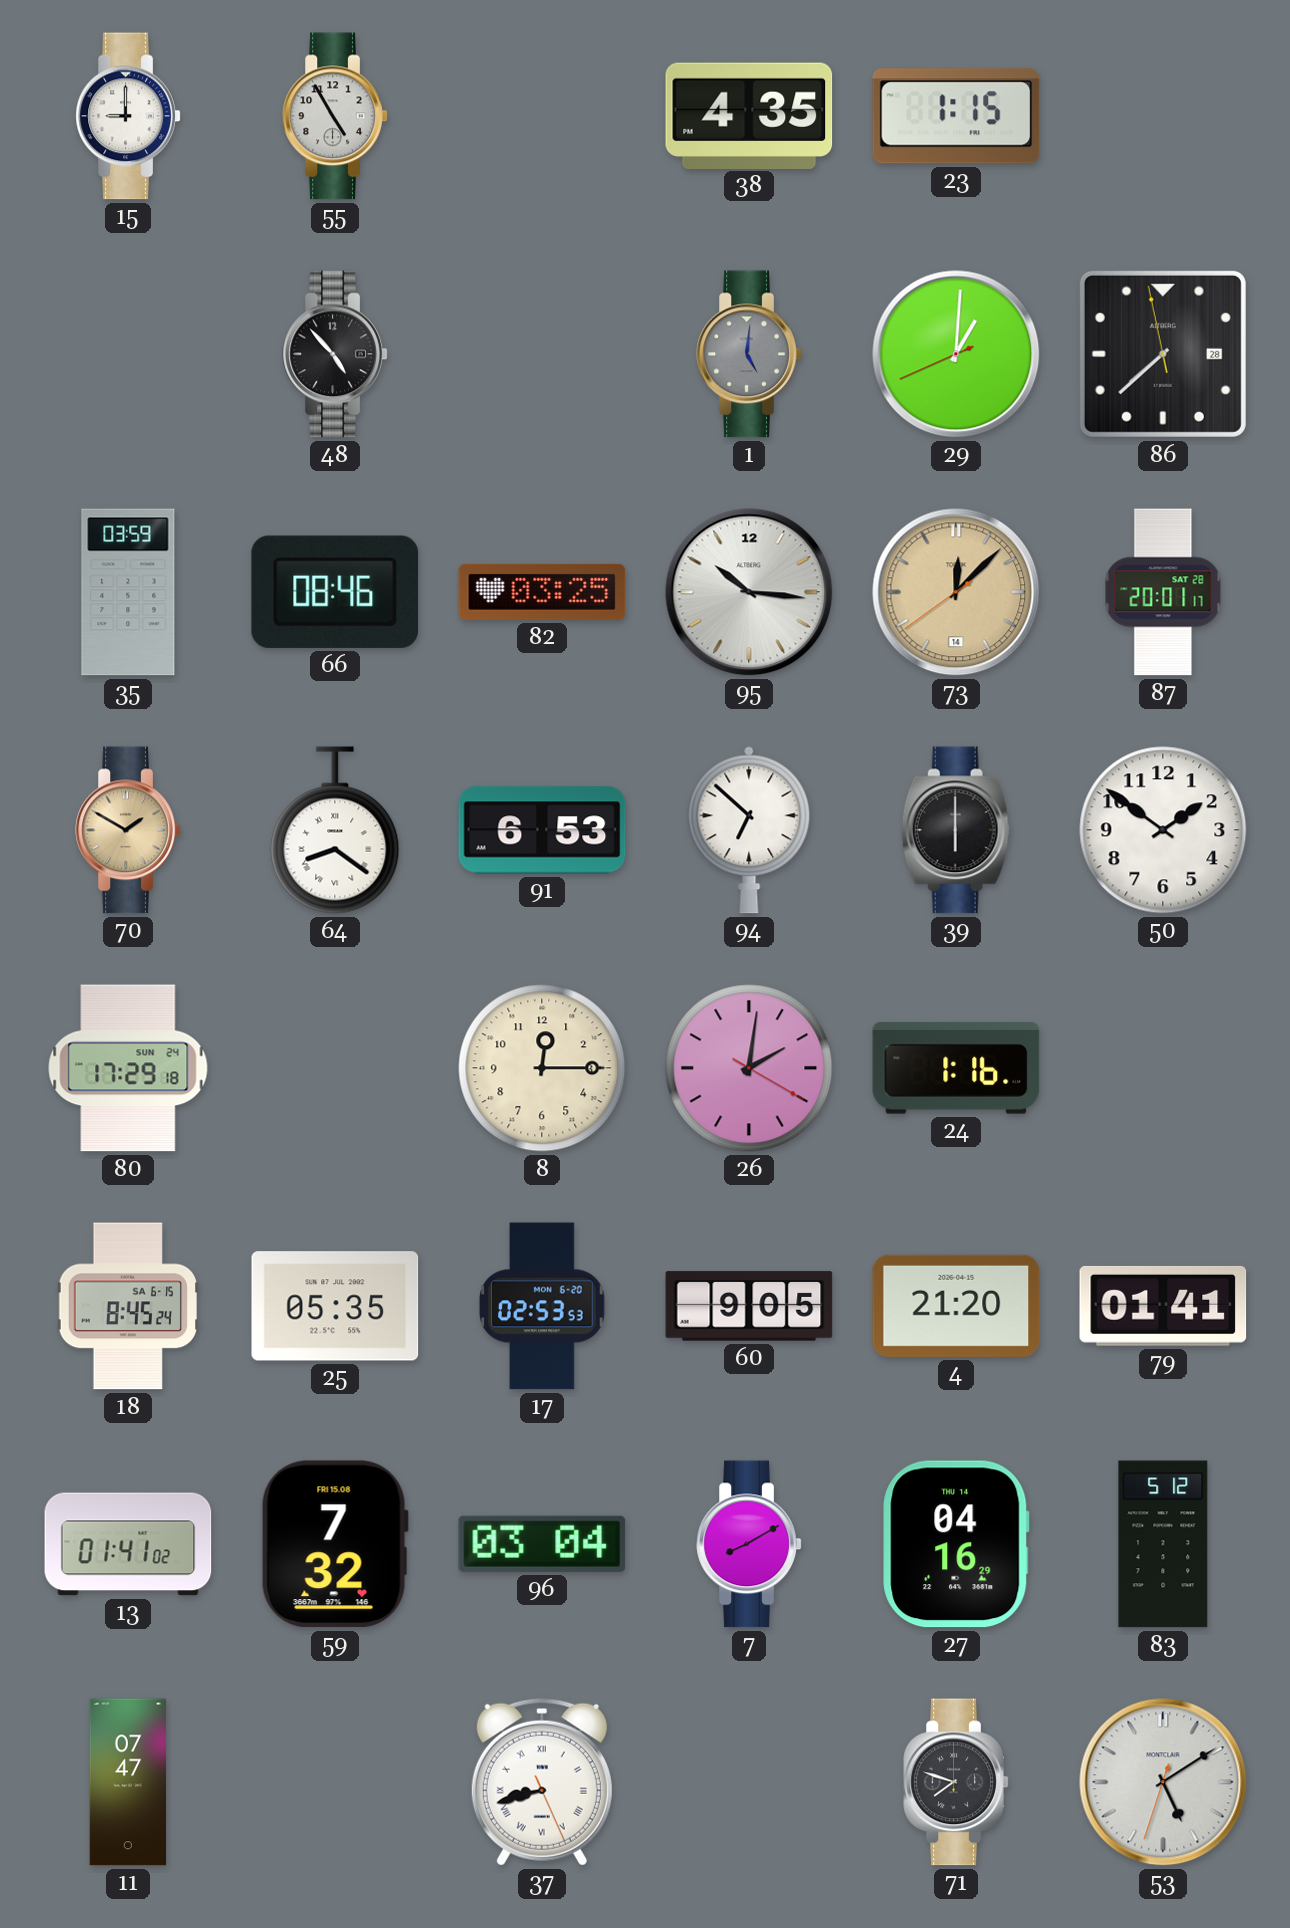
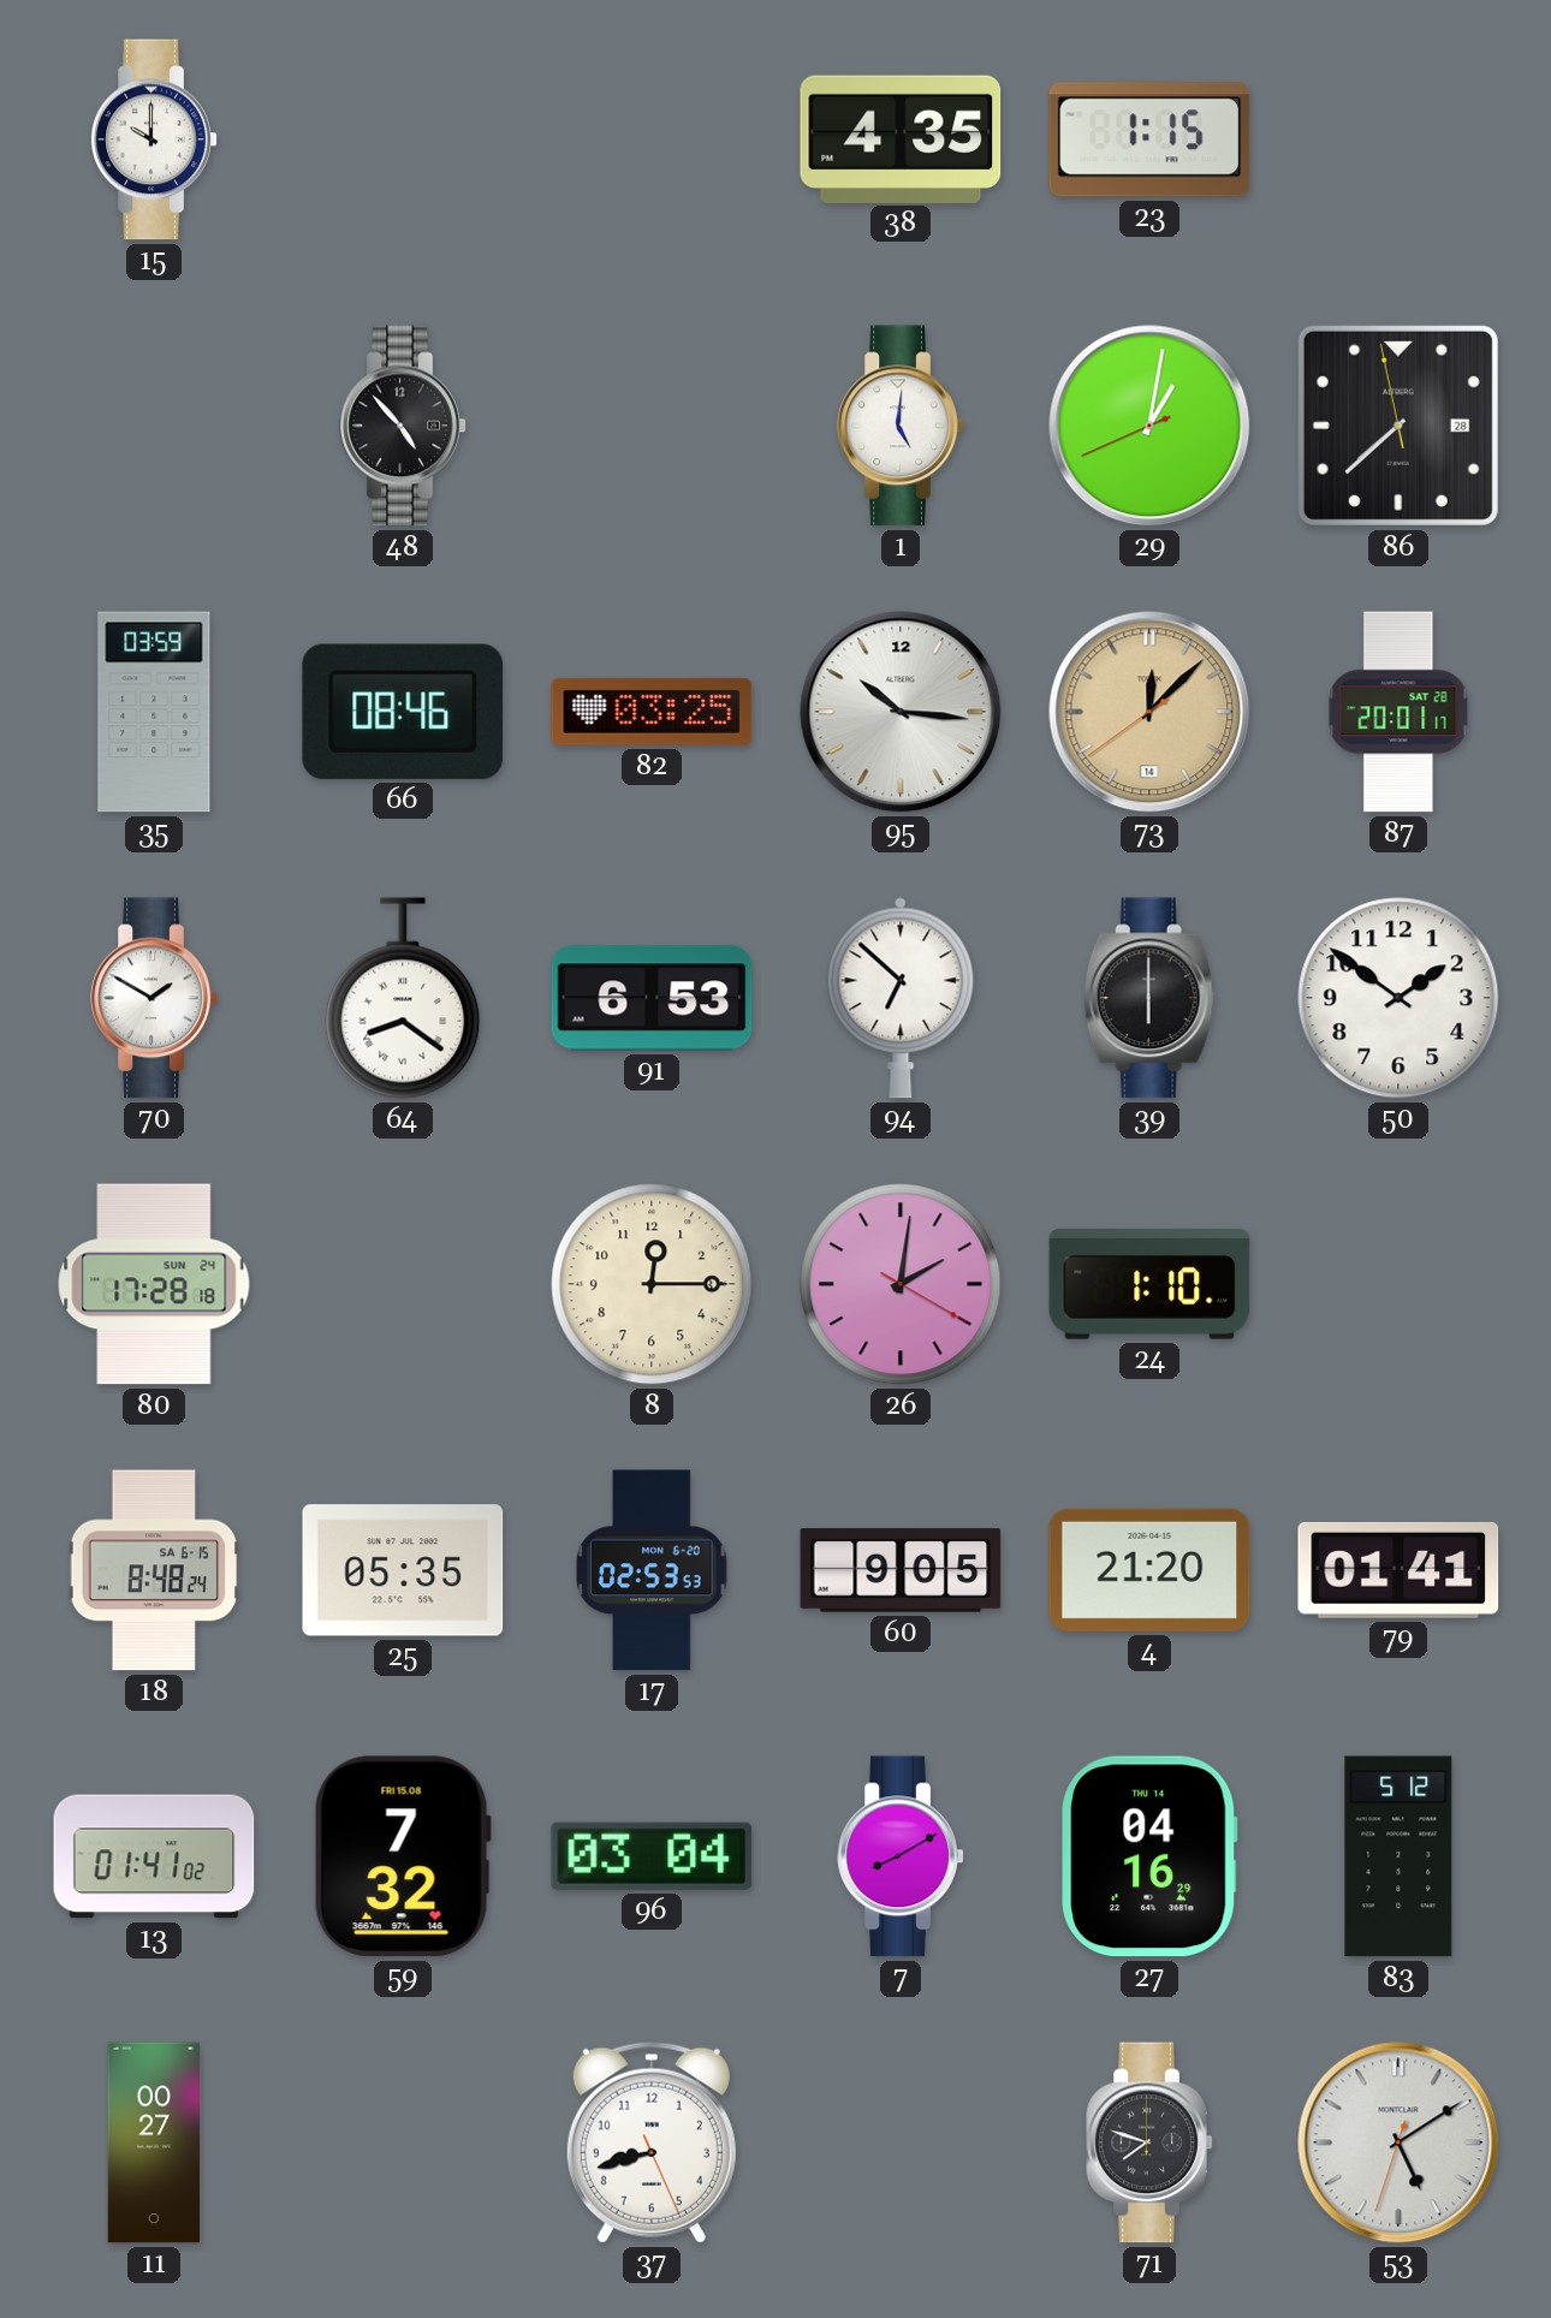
15: 9:00 -> 10:00
55: 4:55 -> none
1 dial: grey -> white
29: 1:00 -> 1:01
70 dial: champagne -> white
80: 17:29 -> 17:28
24: 1:16 -> 1:10
18: 8:45 -> 8:48
11: 07:47 -> 00:27
37 numerals: Roman -> Arabic
